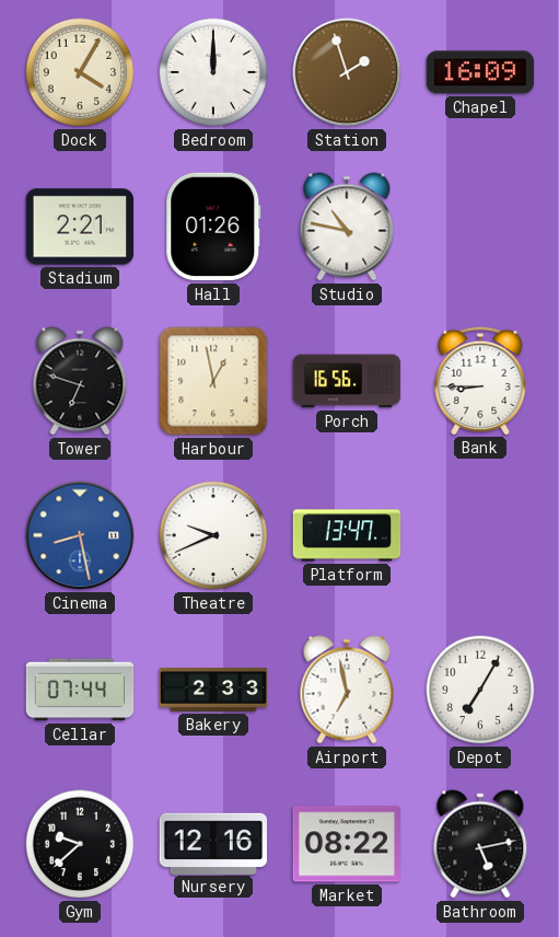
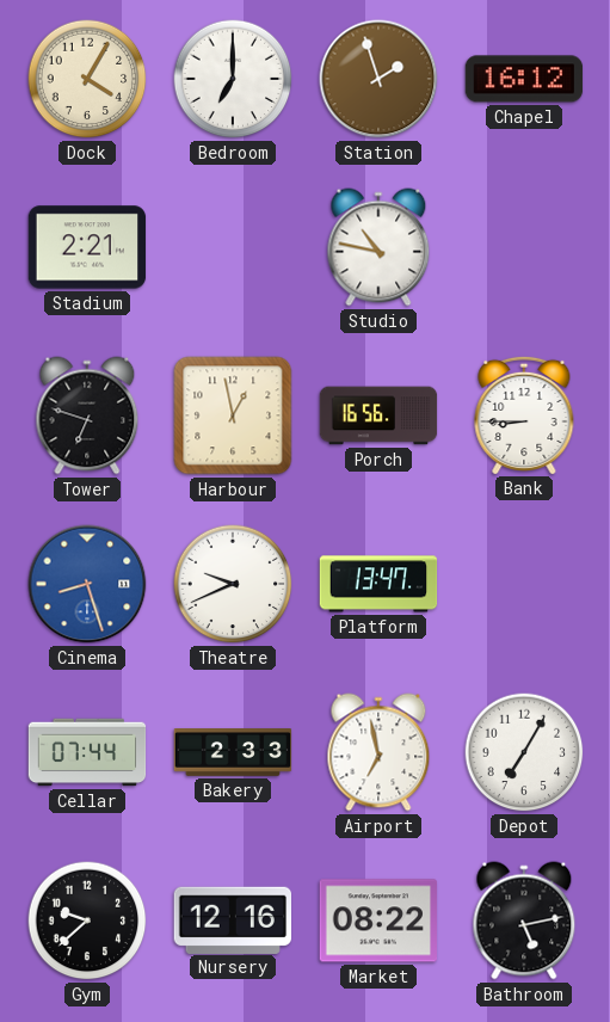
Bedroom: 12:00 -> 7:00
Chapel: 16:09 -> 16:12
Hall: 01:26 -> none
Cinema: 8:28 -> 8:27
